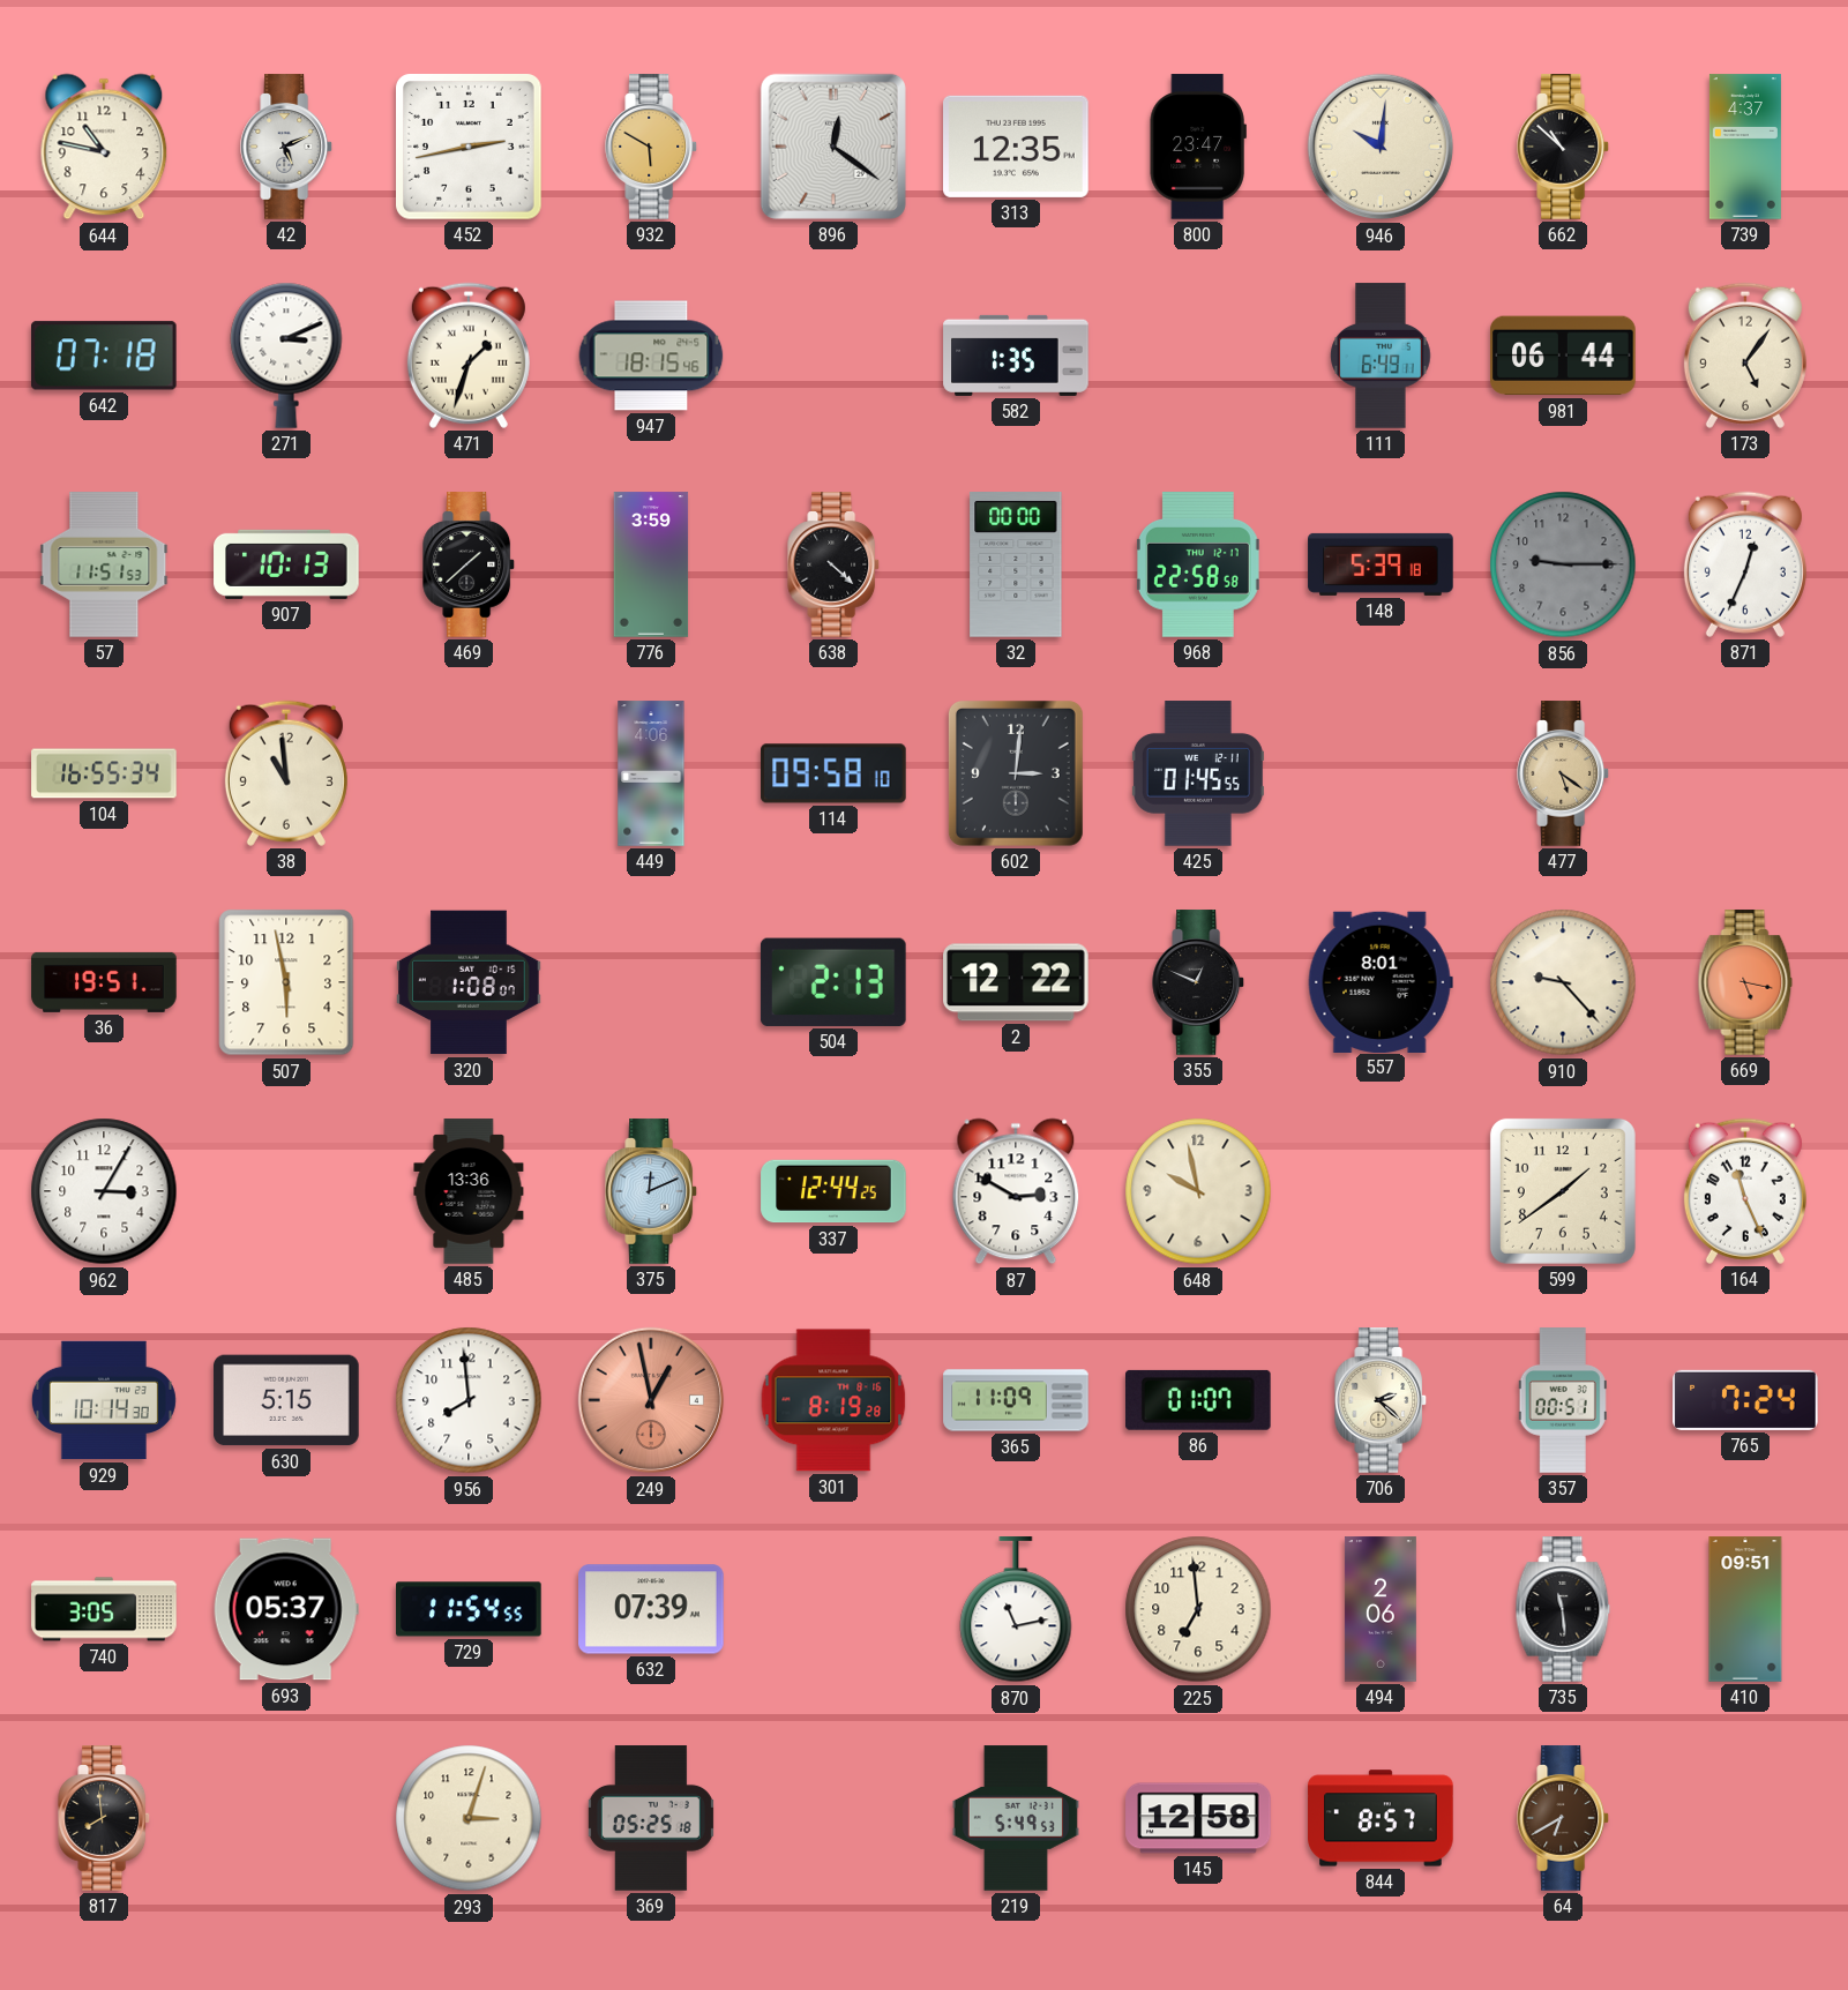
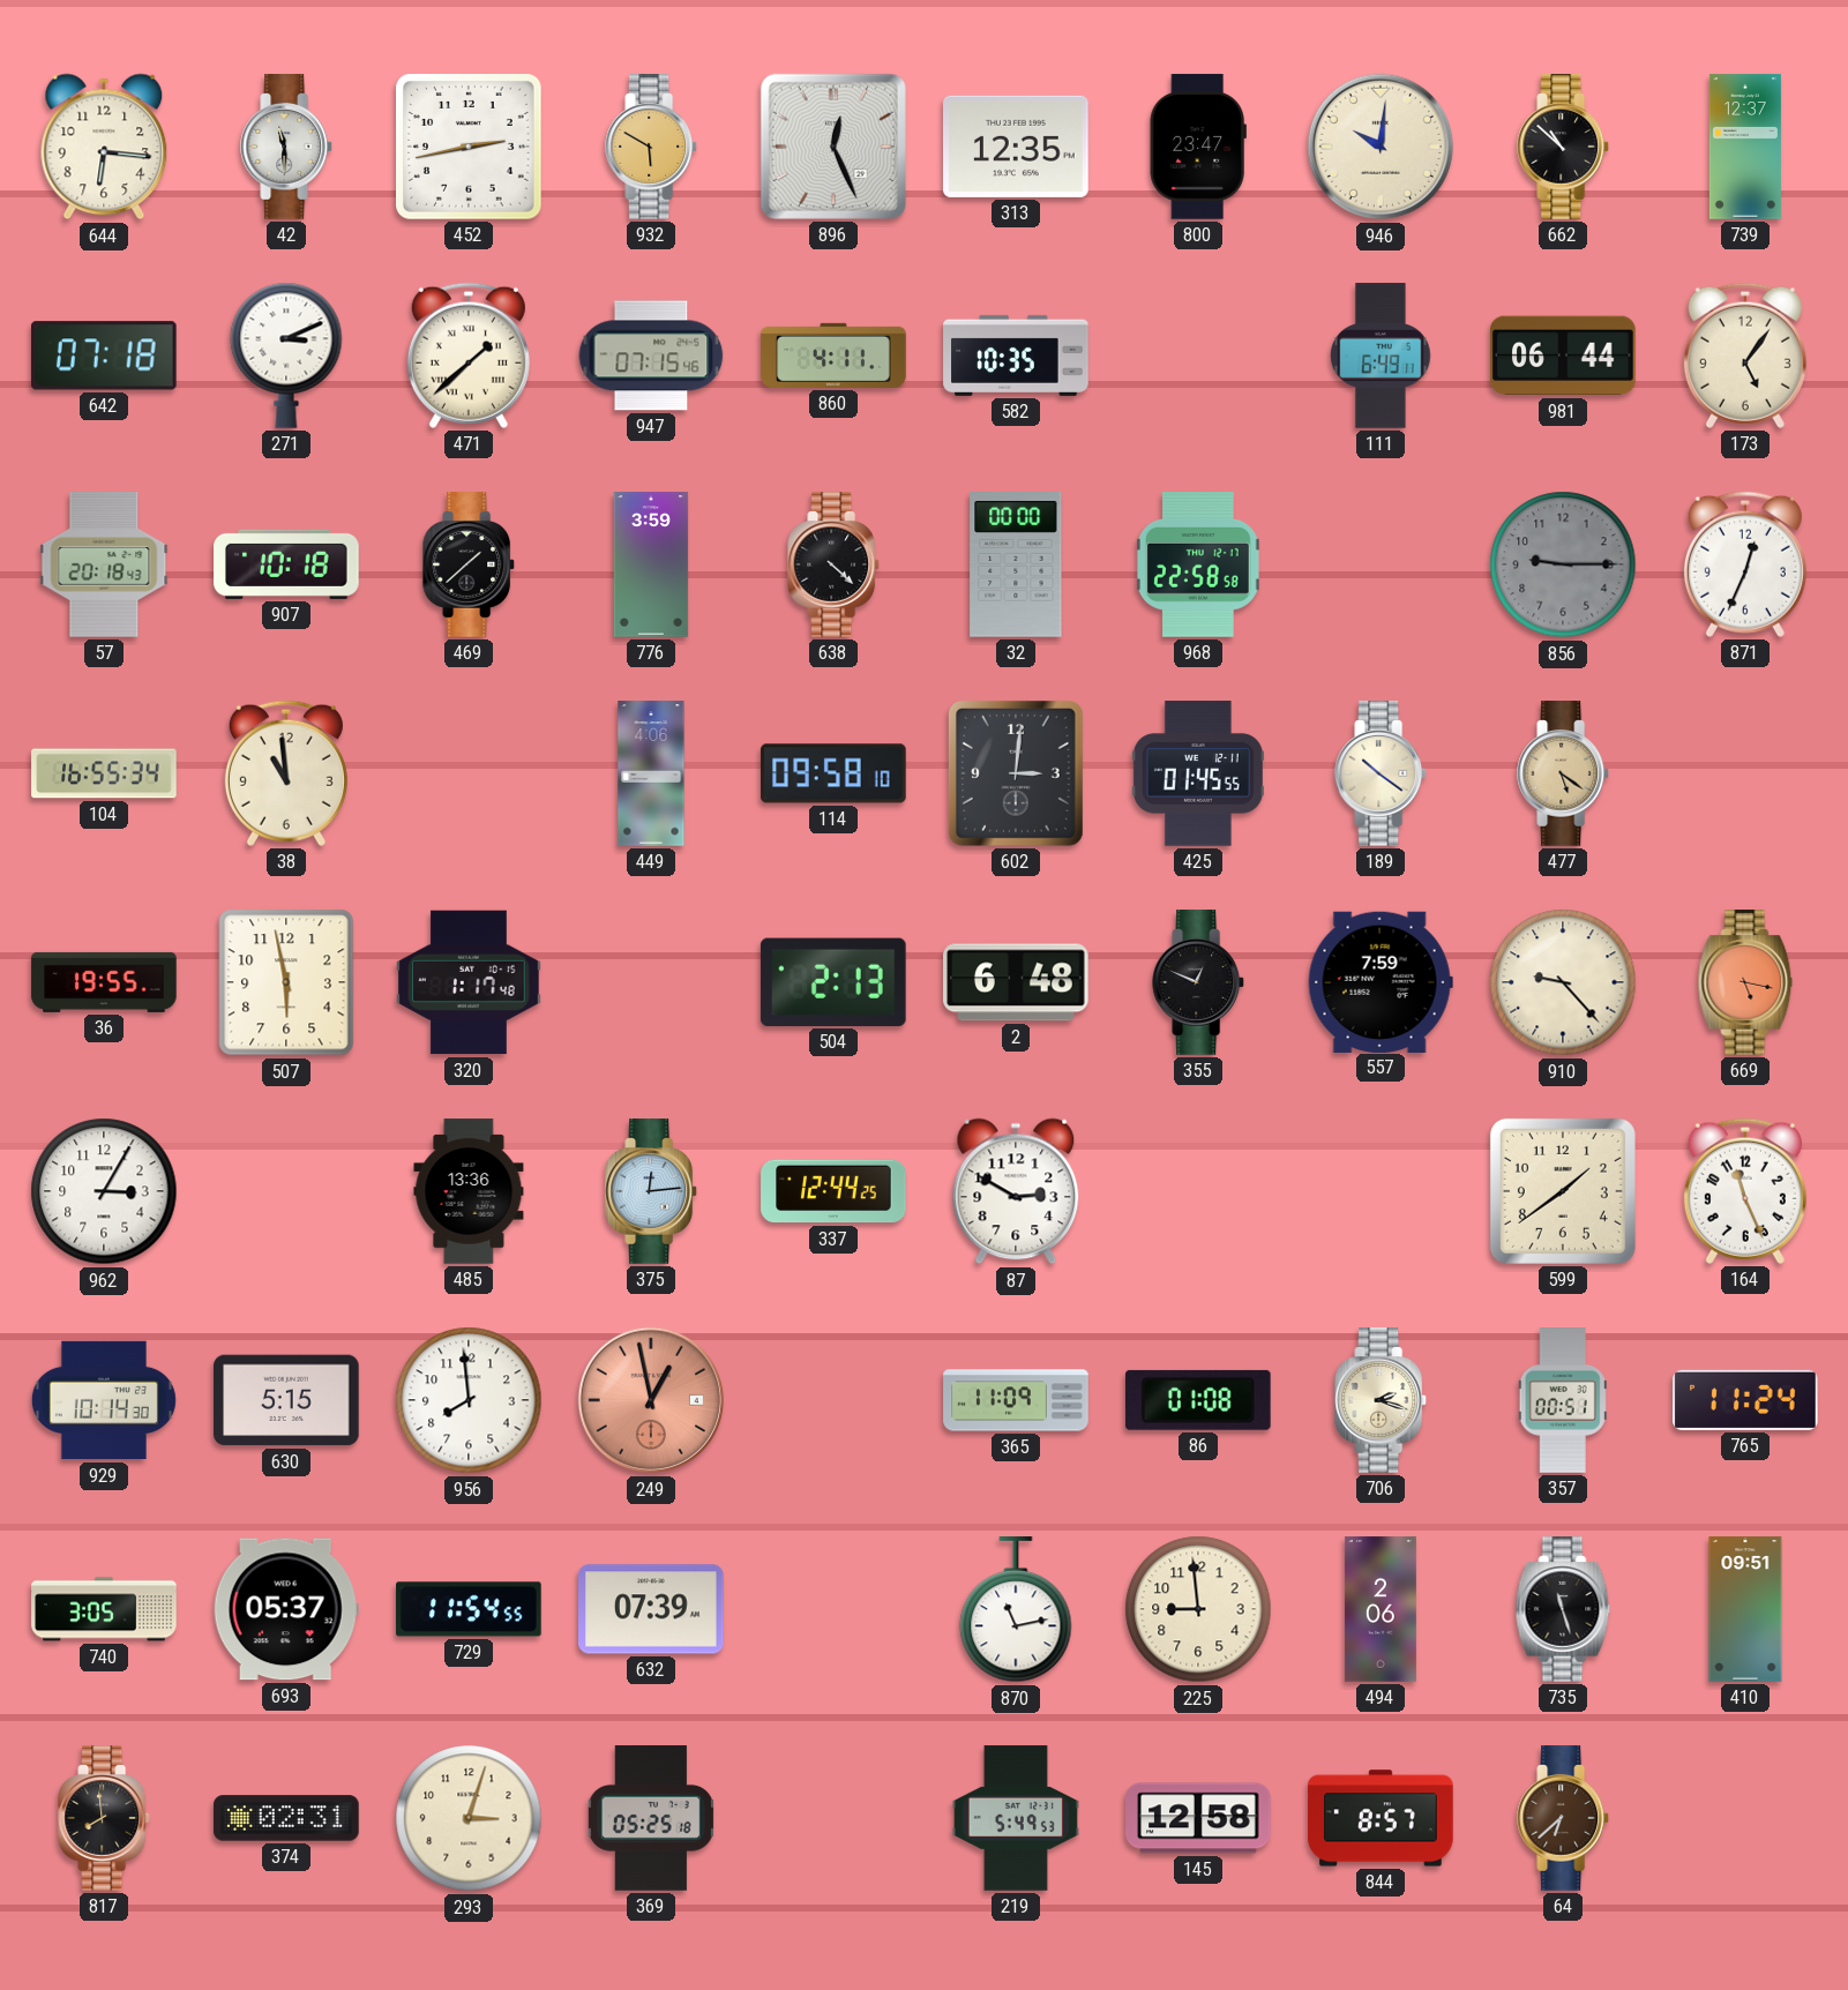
644: 10:47 -> 6:16
42: 5:11 -> 11:30
896: 12:21 -> 12:26
739: 4:37 -> 12:37
471: 1:33 -> 1:38
947: 18:15 -> 07:15
860: none -> 4:11
582: 1:35 -> 10:35
57: 11:51 -> 20:18
907: 10:13 -> 10:18
148: 5:39 -> none
189: none -> 10:21
36: 19:51 -> 19:55
320: 1:08 -> 1:17
2: 12:22 -> 6:48
557: 8:01 -> 7:59
375: 12:11 -> 12:14
648: 9:58 -> none
301: 8:19 -> none
86: 01:07 -> 01:08
706: 2:22 -> 2:18
765: 7:24 -> 11:24
225: 6:59 -> 8:59
735: 11:29 -> 11:27
374: none -> 02:31
64: 6:40 -> 6:38
